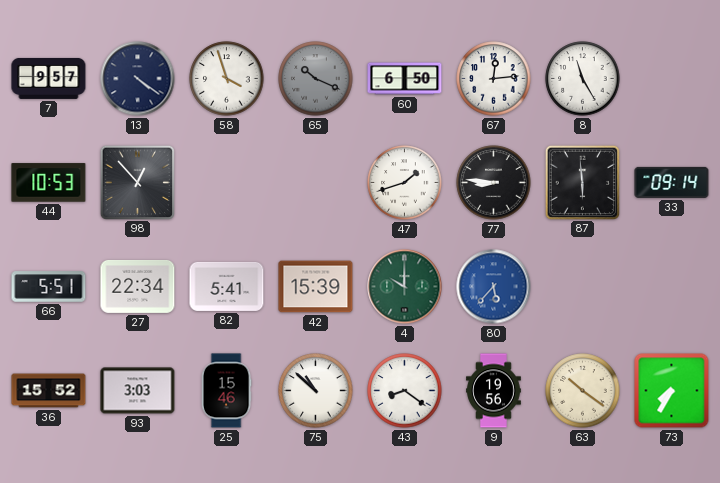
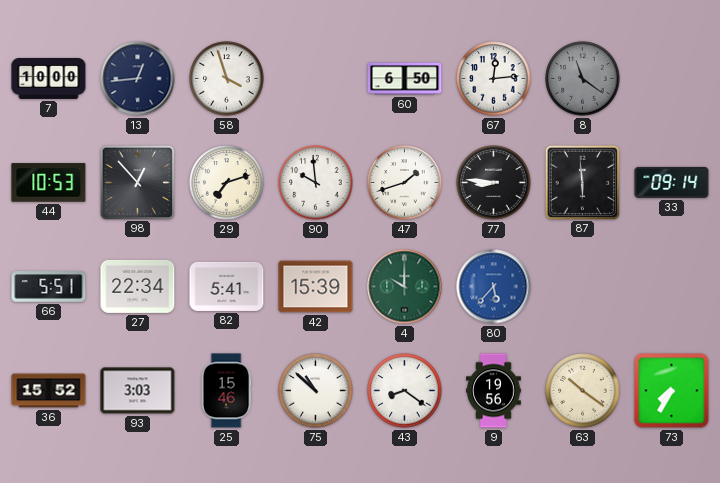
7: 9:57 -> 10:00
13: 4:21 -> 12:44
65: 10:19 -> none
8: 11:25 -> 11:21
8 dial: white -> grey
29: none -> 7:12
90: none -> 9:59
